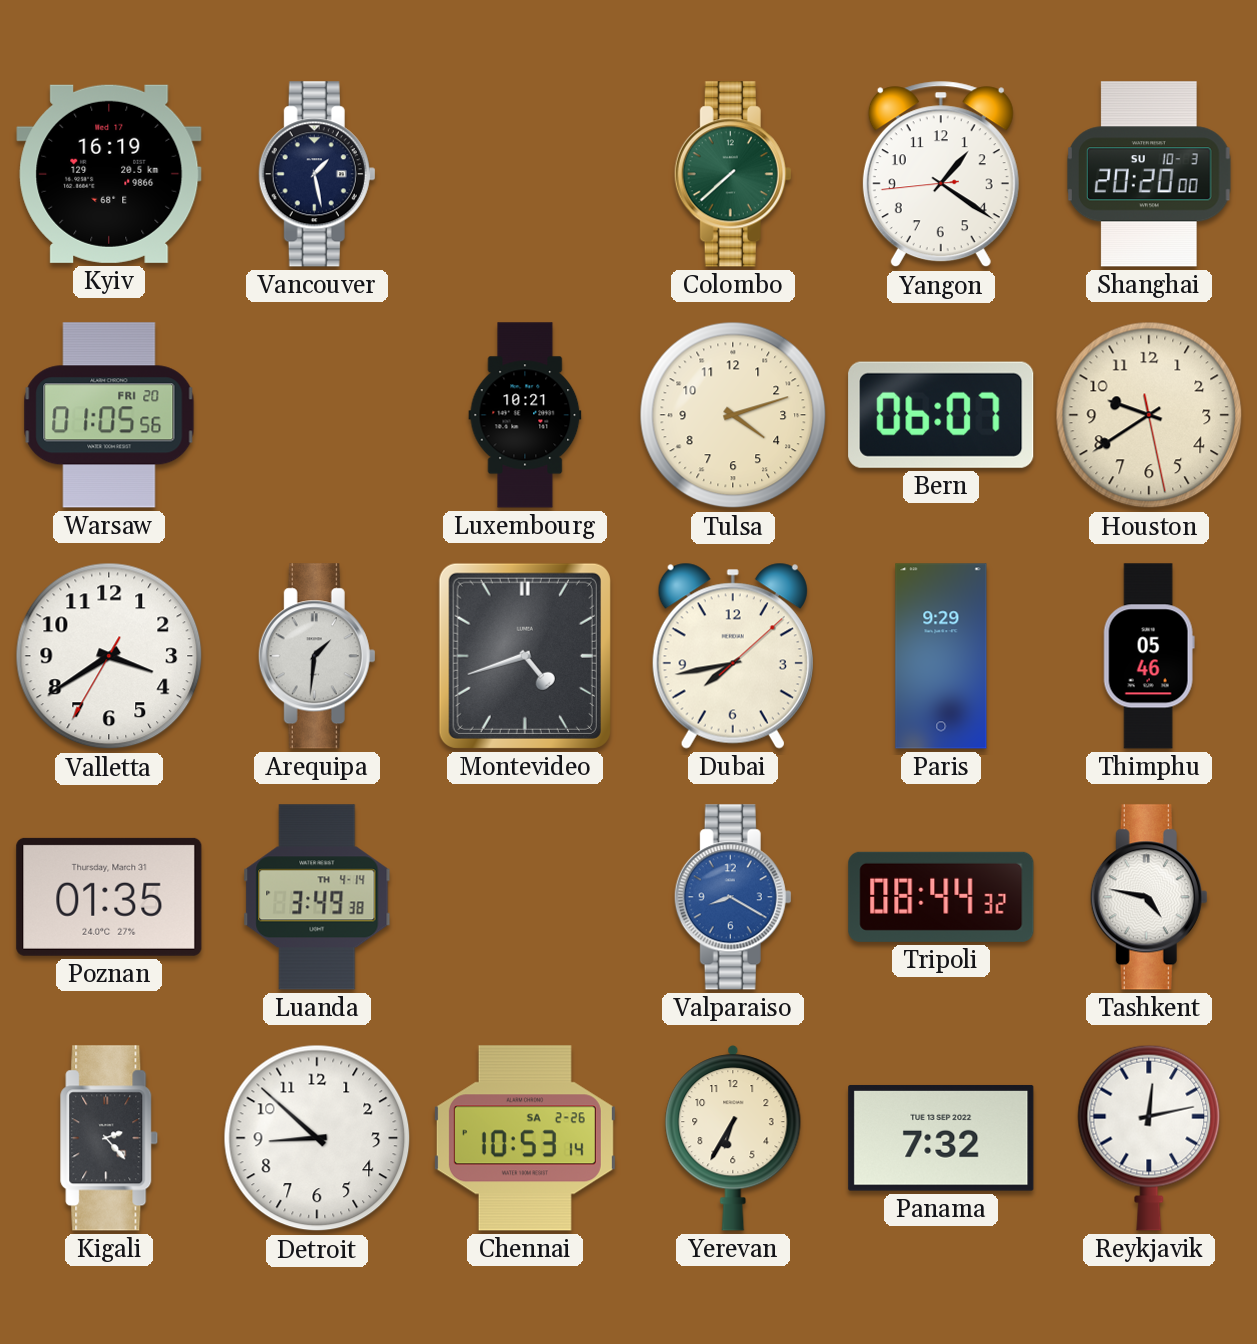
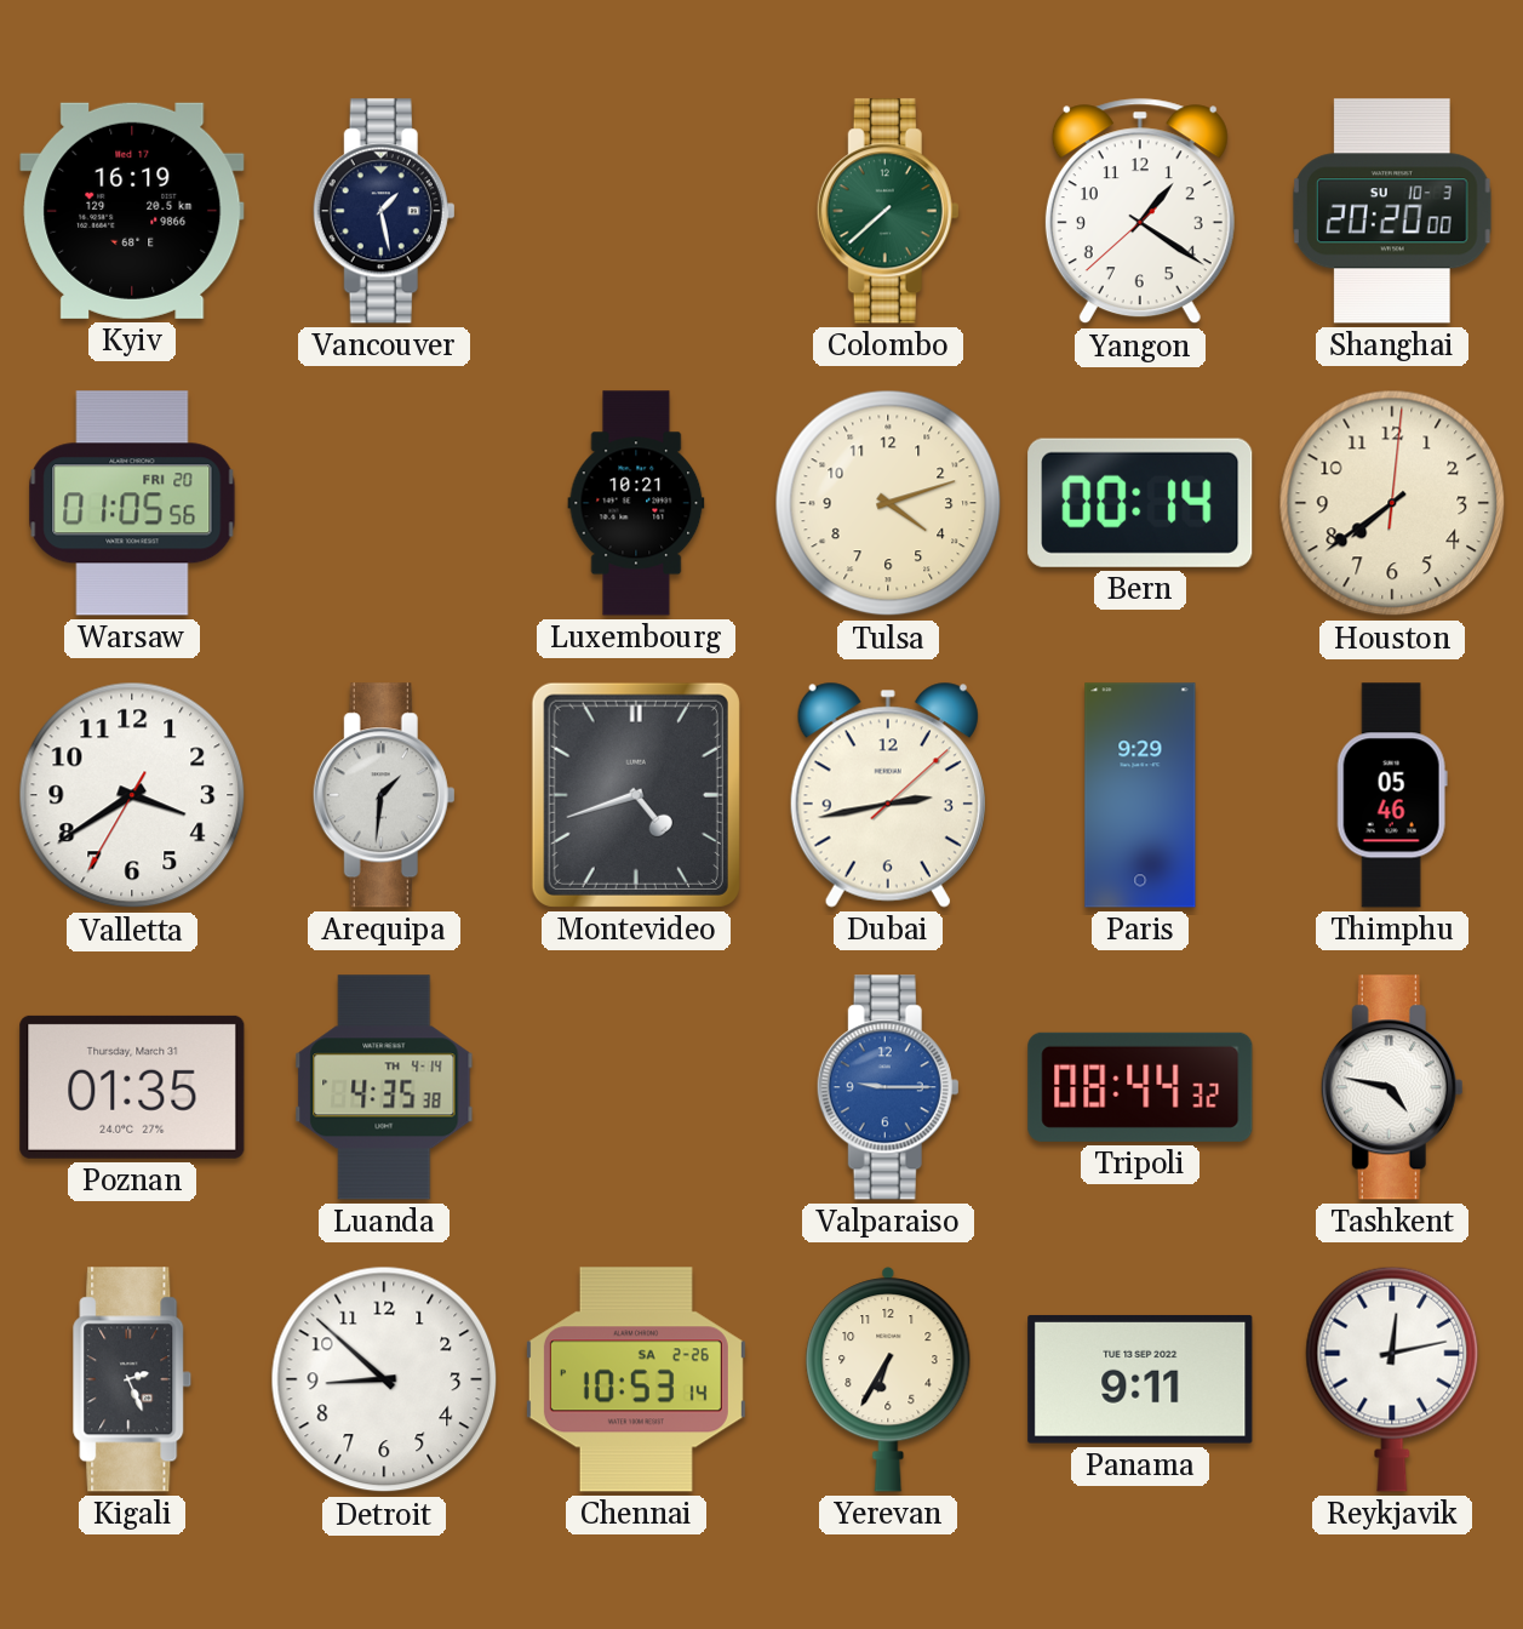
Yangon: 1:20:44 -> 1:20:38
Bern: 06:07 -> 00:14
Houston: 9:39 -> 7:39
Dubai: 7:43 -> 2:43
Luanda: 3:49 -> 4:35
Valparaiso: 8:20 -> 9:15
Kigali: 2:23 -> 2:26
Panama: 7:32 -> 9:11
